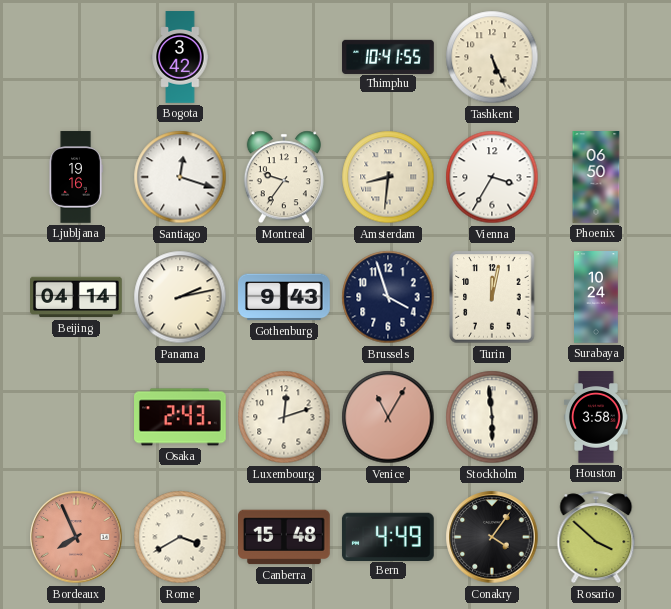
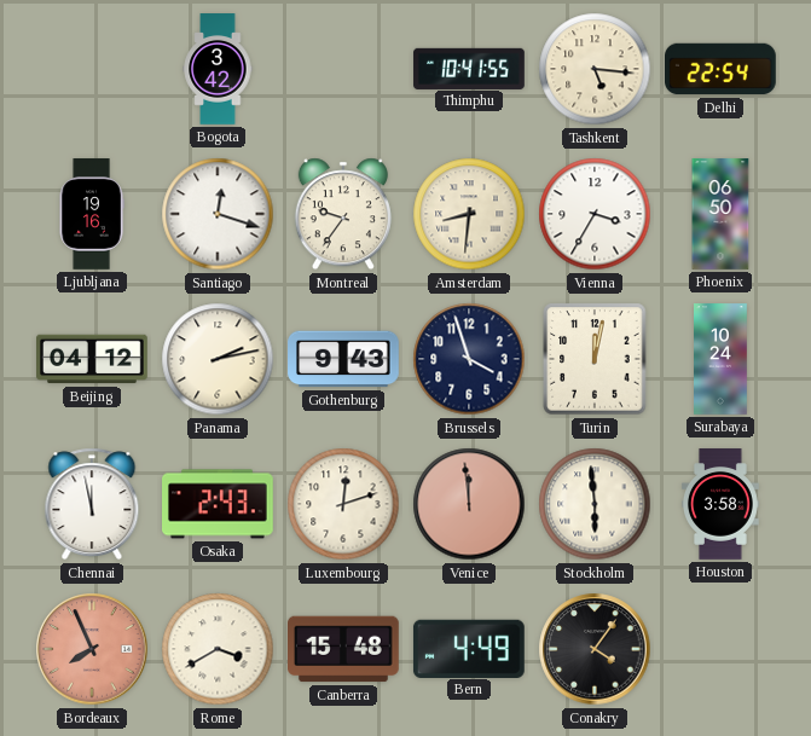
Tashkent: 5:26 -> 5:16
Delhi: none -> 22:54
Beijing: 04:14 -> 04:12
Chennai: none -> 11:58
Venice: 11:05 -> 11:59
Rosario: 3:52 -> none
